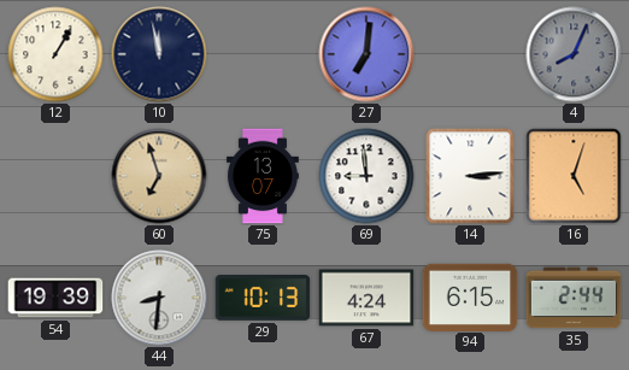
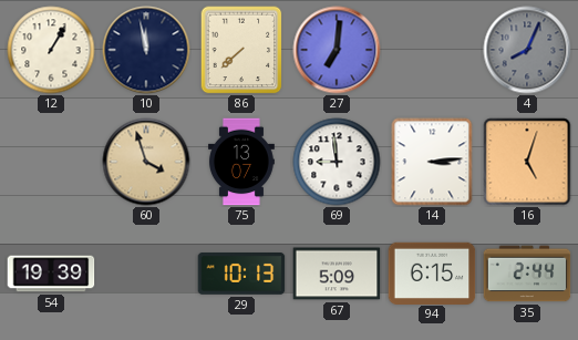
86: none -> 7:38
60: 6:57 -> 3:57
44: 8:31 -> none
67: 4:24 -> 5:09
